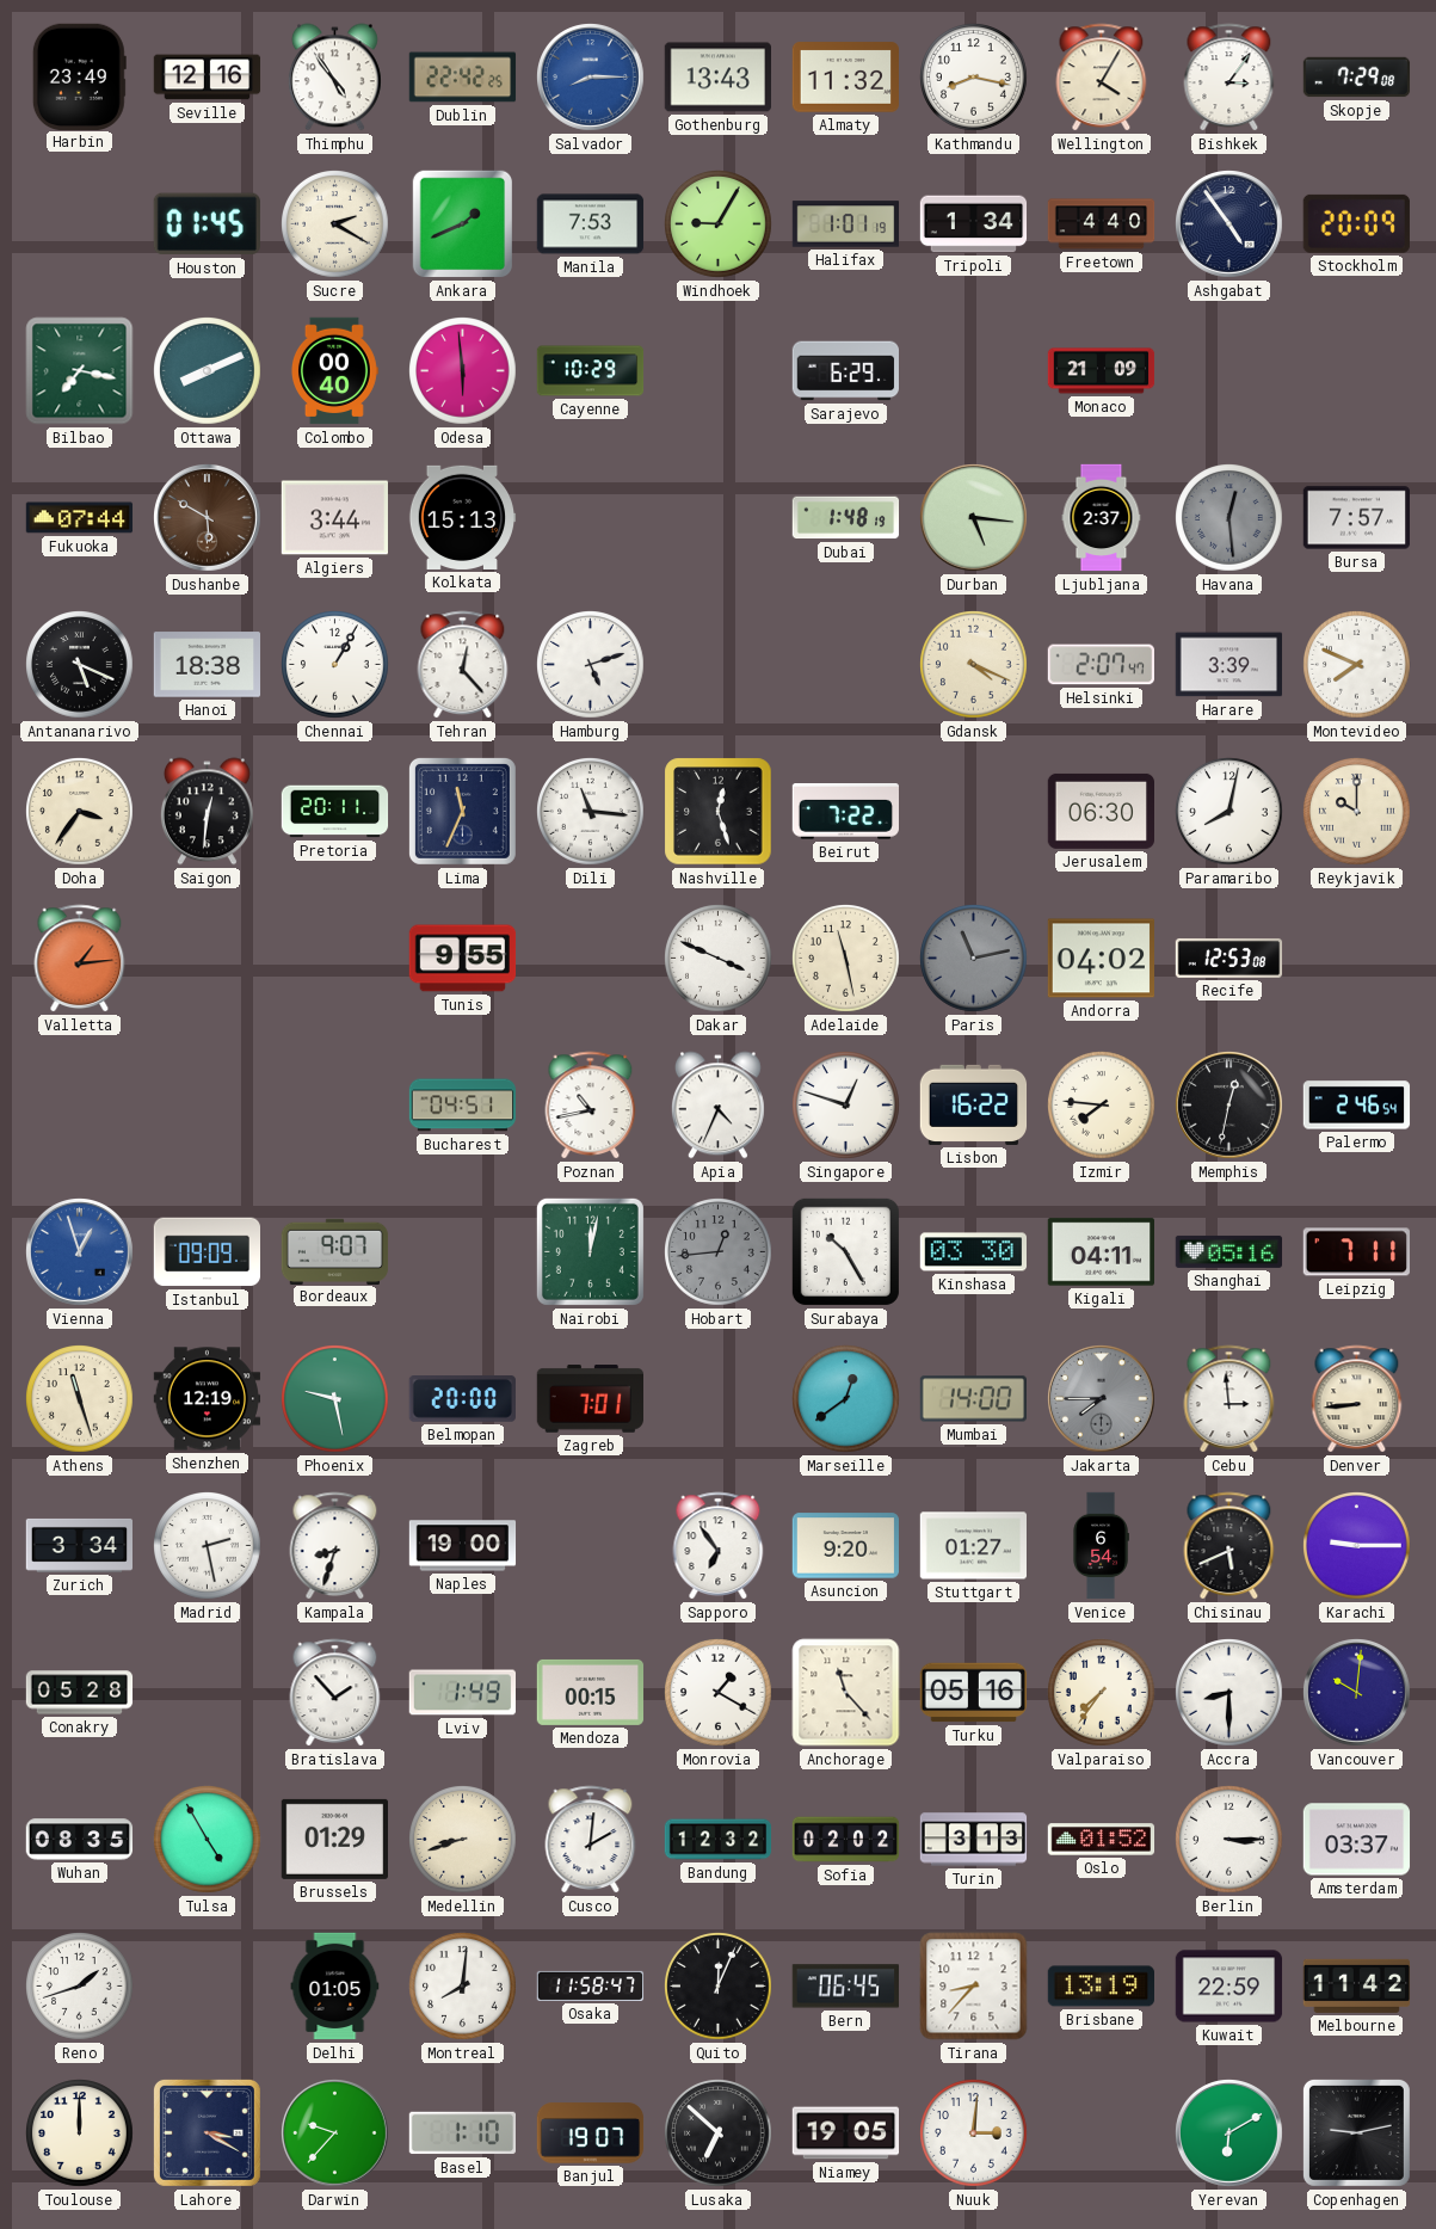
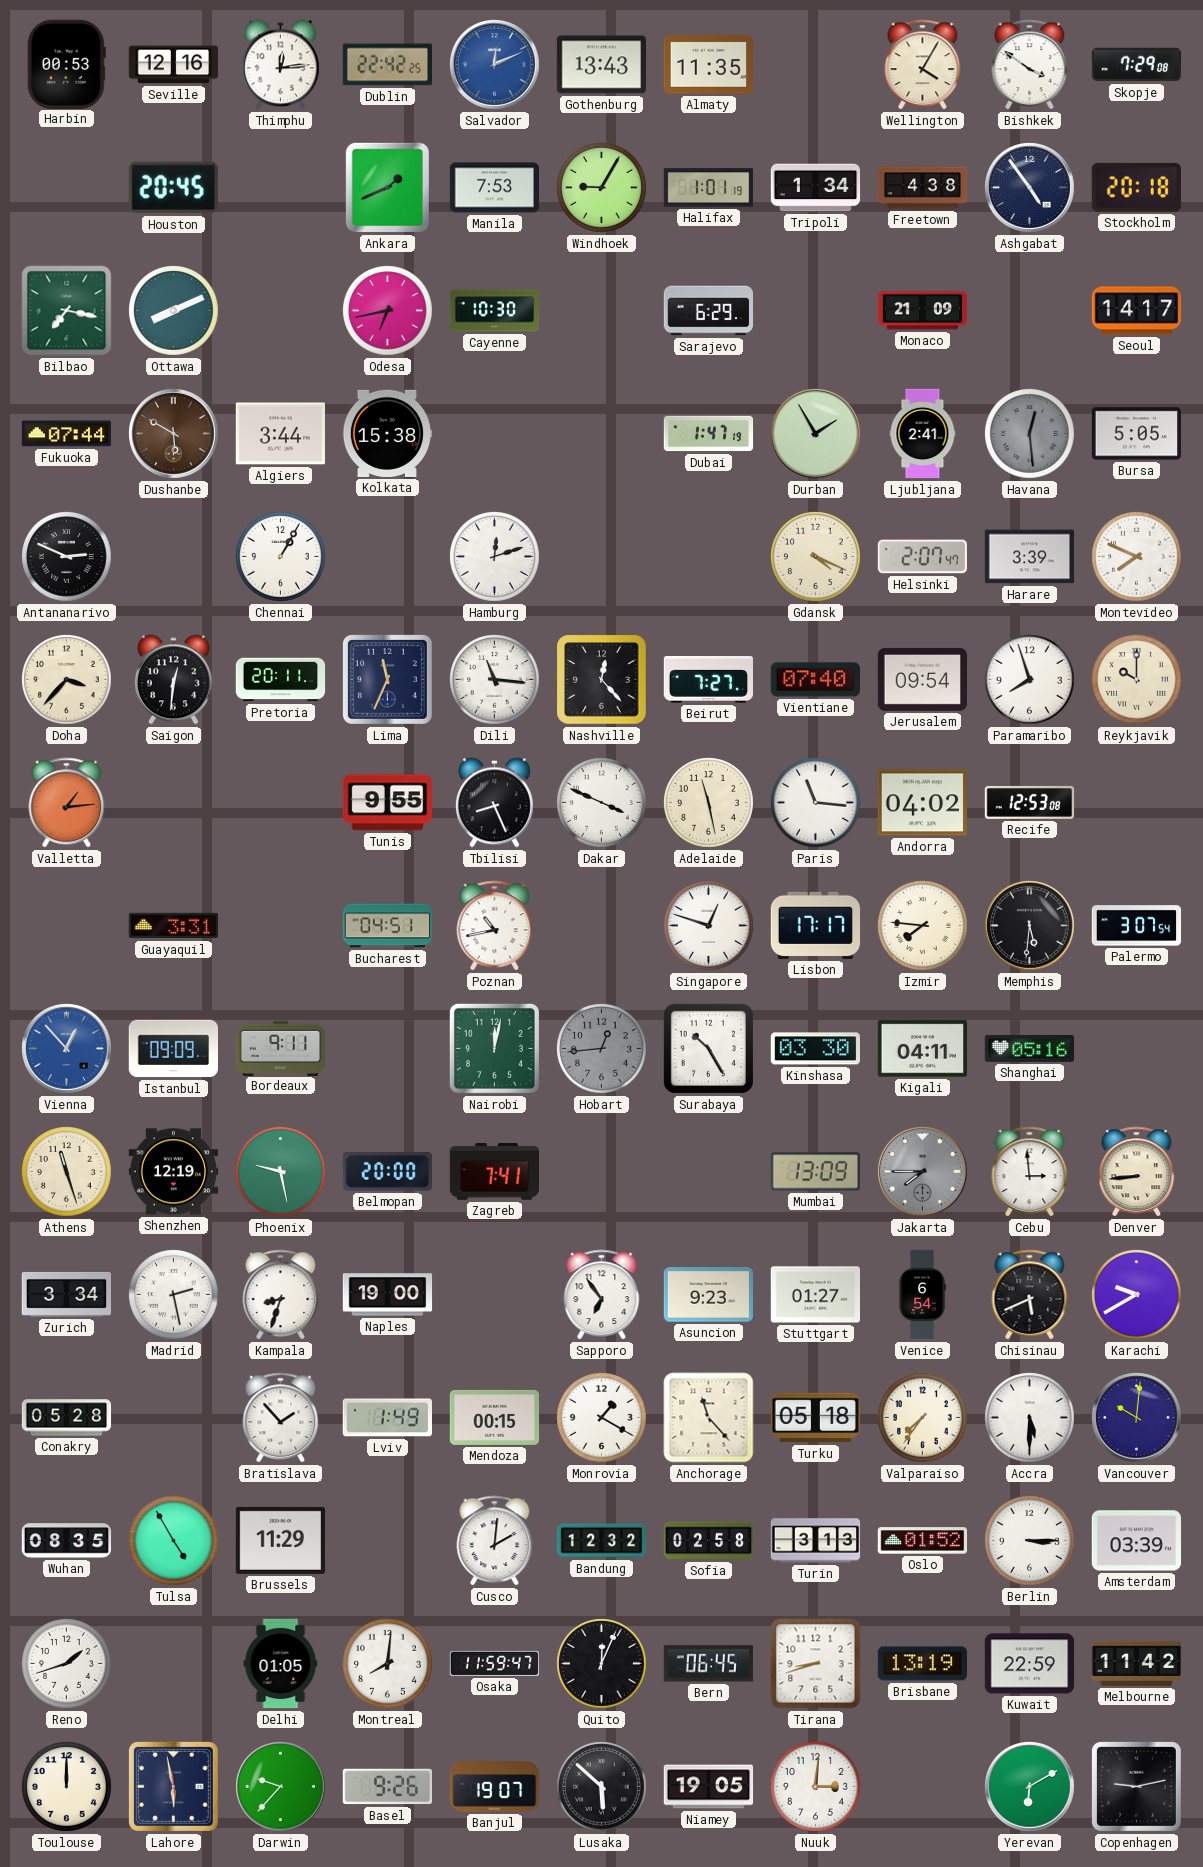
Harbin: 23:49 -> 00:53
Thimphu: 4:54 -> 12:14
Salvador: 8:15 -> 12:11
Almaty: 11:32 -> 11:35
Kathmandu: 8:17 -> none
Bishkek: 3:06 -> 3:51
Houston: 01:45 -> 20:45
Sucre: 2:20 -> none
Freetown: 4:40 -> 4:38
Stockholm: 20:09 -> 20:18
Colombo: 00:40 -> none
Odesa: 5:59 -> 6:43
Cayenne: 10:29 -> 10:30
Seoul: none -> 14:17
Kolkata: 15:13 -> 15:38
Dubai: 1:48 -> 1:47
Durban: 5:16 -> 1:55
Ljubljana: 2:37 -> 2:41
Bursa: 7:57 -> 5:05
Antananarivo: 5:19 -> 2:49
Hanoi: 18:38 -> none
Tehran: 12:23 -> none
Hamburg: 5:12 -> 12:12
Doha: 3:36 -> 3:37
Nashville: 12:27 -> 12:23
Beirut: 7:22 -> 7:27
Vientiane: none -> 07:40
Jerusalem: 06:30 -> 09:54
Paramaribo: 8:02 -> 7:57
Tbilisi: none -> 8:26
Paris: 11:13 -> 11:16
Paris dial: grey -> white
Guayaquil: none -> 3:31
Apia: 4:34 -> none
Lisbon: 16:22 -> 17:17
Memphis: 12:32 -> 5:31
Palermo: 2:46 -> 3:07
Vienna: 12:57 -> 12:53
Bordeaux: 9:07 -> 9:11
Leipzig: 7:11 -> none
Zagreb: 7:01 -> 7:41
Marseille: 12:39 -> none
Mumbai: 14:00 -> 13:09
Asuncion: 9:20 -> 9:23
Karachi: 9:15 -> 9:40
Turku: 05:16 -> 05:18
Accra: 8:30 -> 5:30
Brussels: 01:29 -> 11:29
Medellin: 8:42 -> none
Sofia: 02:02 -> 02:58
Amsterdam: 03:37 -> 03:39
Osaka: 11:58 -> 11:59
Tirana: 8:37 -> 8:42
Lahore: 3:20 -> 5:58
Basel: 1:10 -> 9:26
Lusaka: 6:52 -> 5:52
